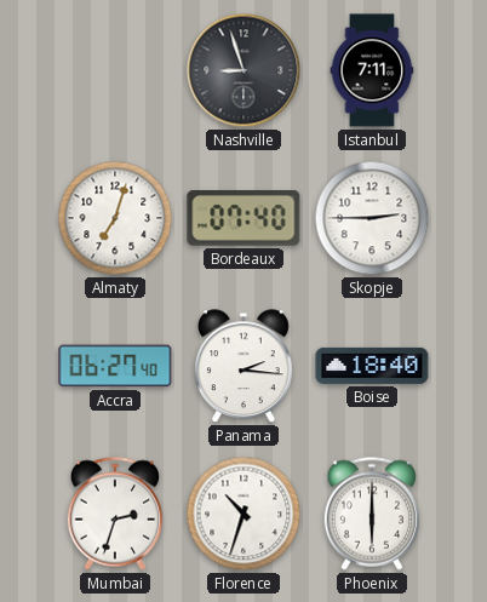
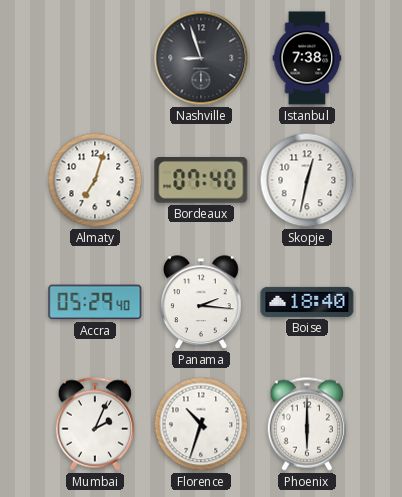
Istanbul: 7:11 -> 7:38
Skopje: 2:45 -> 12:32
Accra: 06:27 -> 05:29
Mumbai: 2:33 -> 2:04
